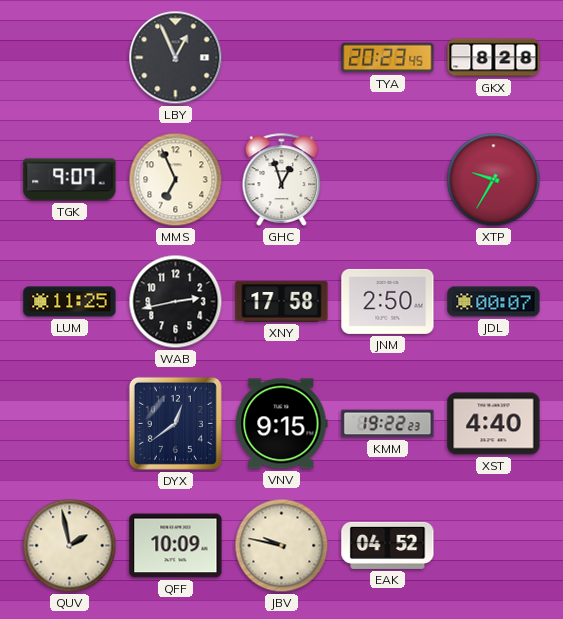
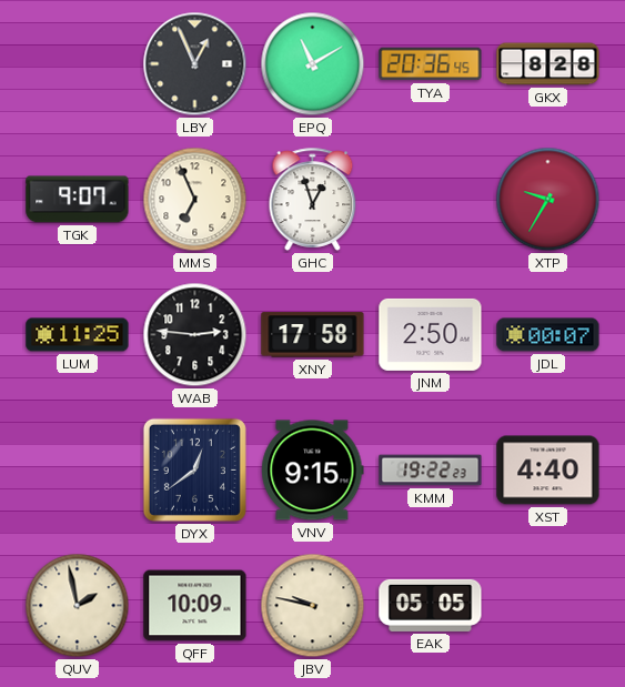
EPQ: none -> 11:10
TYA: 20:23 -> 20:36
WAB: 2:43 -> 2:46
EAK: 04:52 -> 05:05
